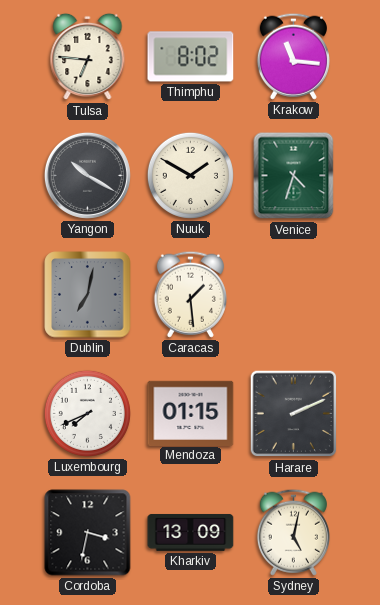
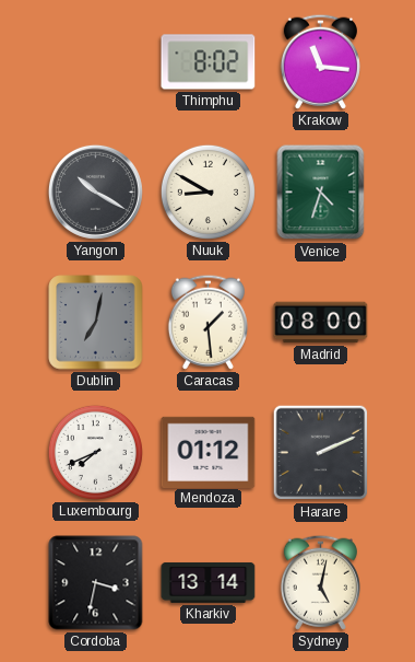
Tulsa: 6:46 -> none
Nuuk: 1:50 -> 8:50
Madrid: none -> 08:00
Mendoza: 01:15 -> 01:12
Kharkiv: 13:09 -> 13:14
